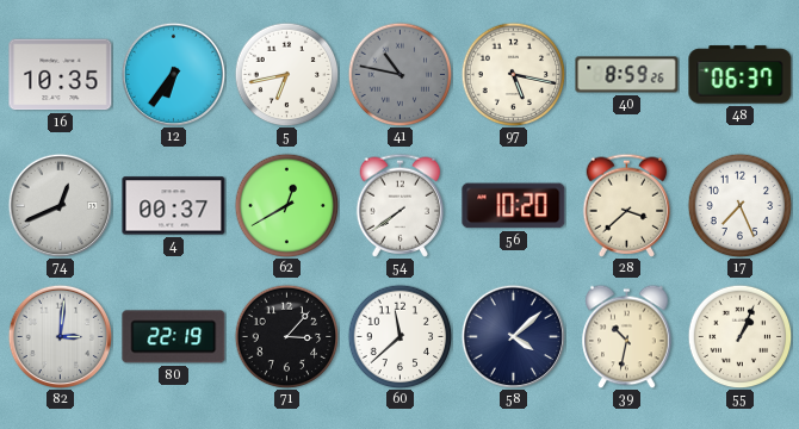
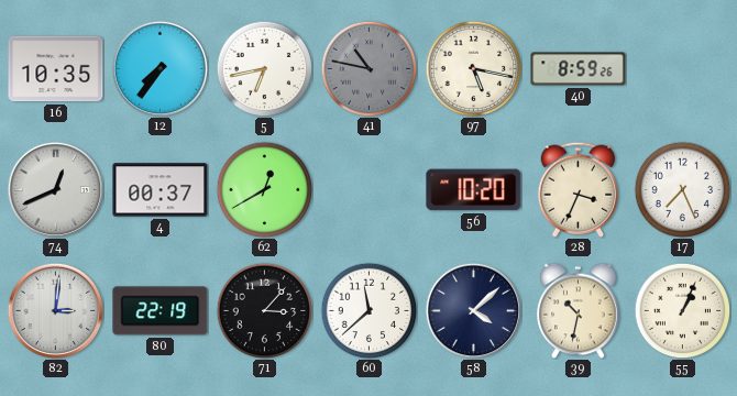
12: 6:36 -> 7:36
48: 06:37 -> none
54: 7:39 -> none
28: 3:38 -> 3:34
